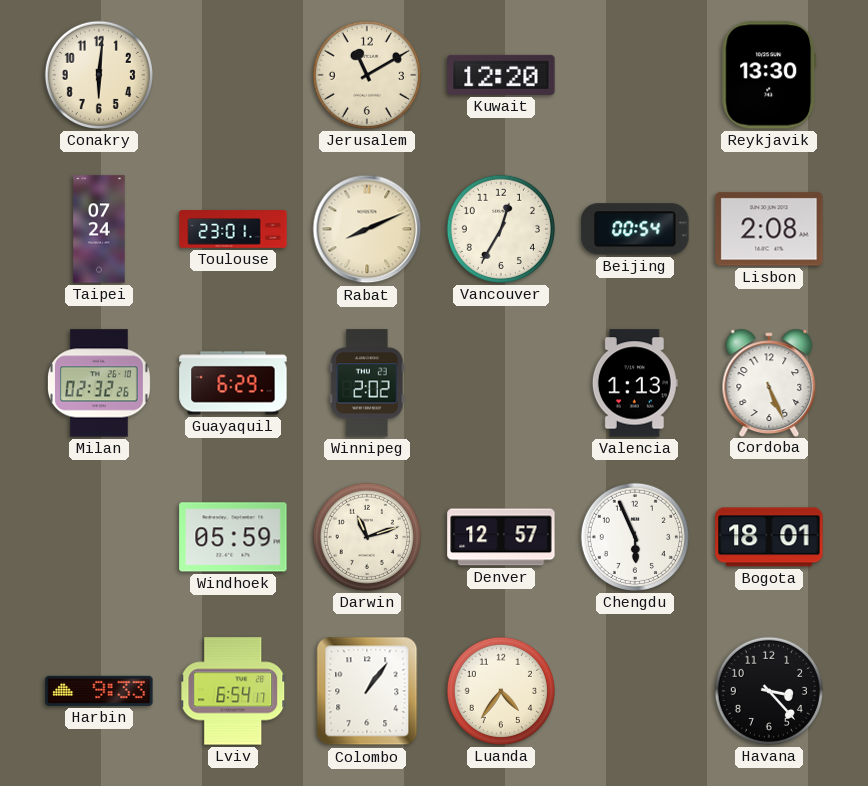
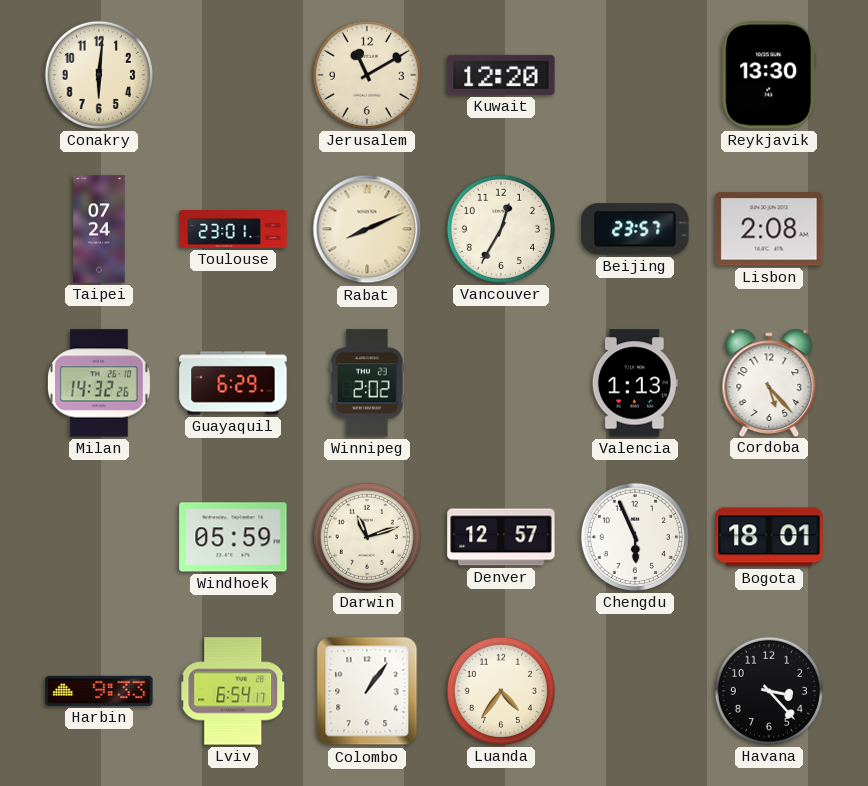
Beijing: 00:54 -> 23:57
Milan: 02:32 -> 14:32
Cordoba: 5:26 -> 5:23
